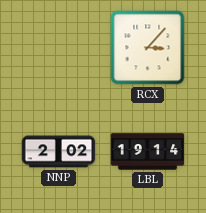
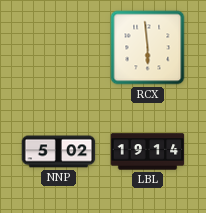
RCX: 3:07 -> 5:59
NNP: 2:02 -> 5:02
